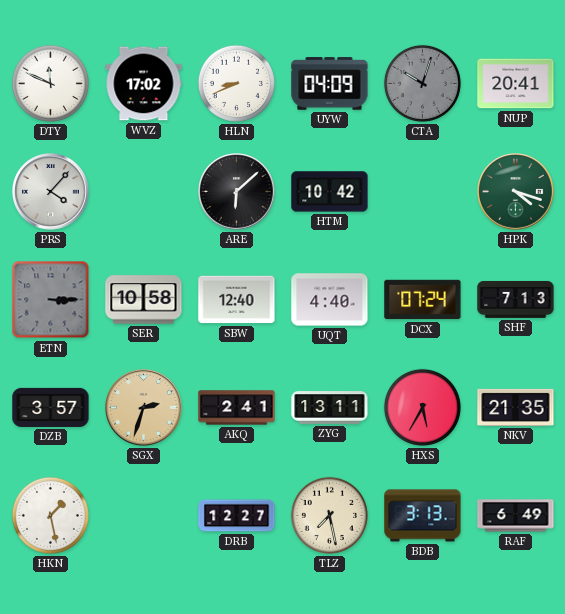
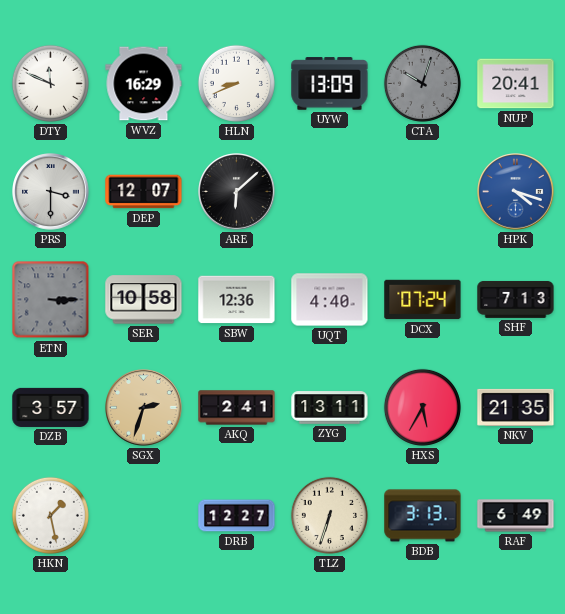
WVZ: 17:02 -> 16:29
UYW: 04:09 -> 13:09
PRS: 4:07 -> 3:30
DEP: none -> 12:07
HTM: 10:42 -> none
HPK dial: green -> blue
SBW: 12:40 -> 12:36
TLZ: 7:28 -> 6:33
